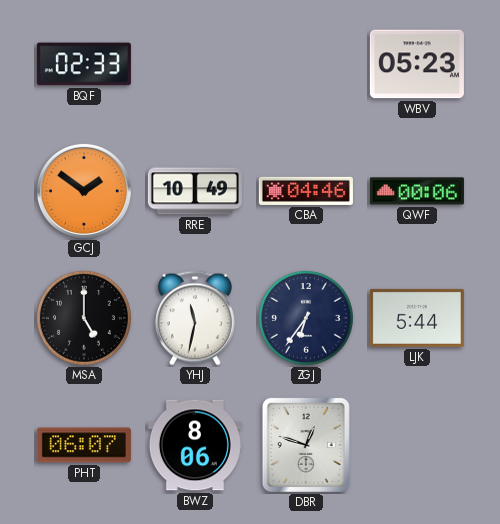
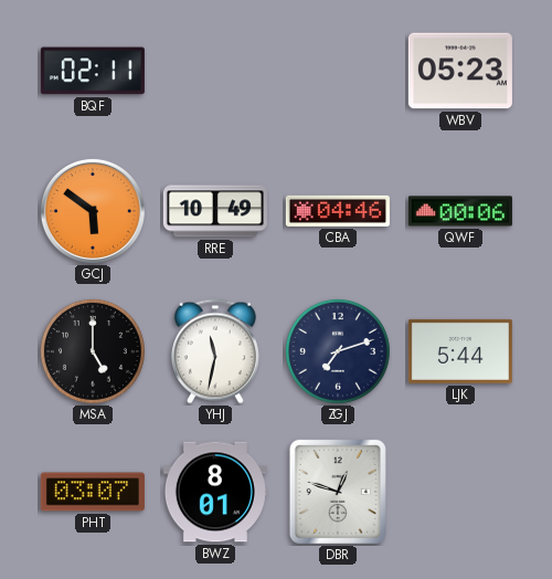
BQF: 02:33 -> 02:11
GCJ: 1:51 -> 5:51
ZGJ: 6:36 -> 7:12
PHT: 06:07 -> 03:07
BWZ: 8:06 -> 8:01
